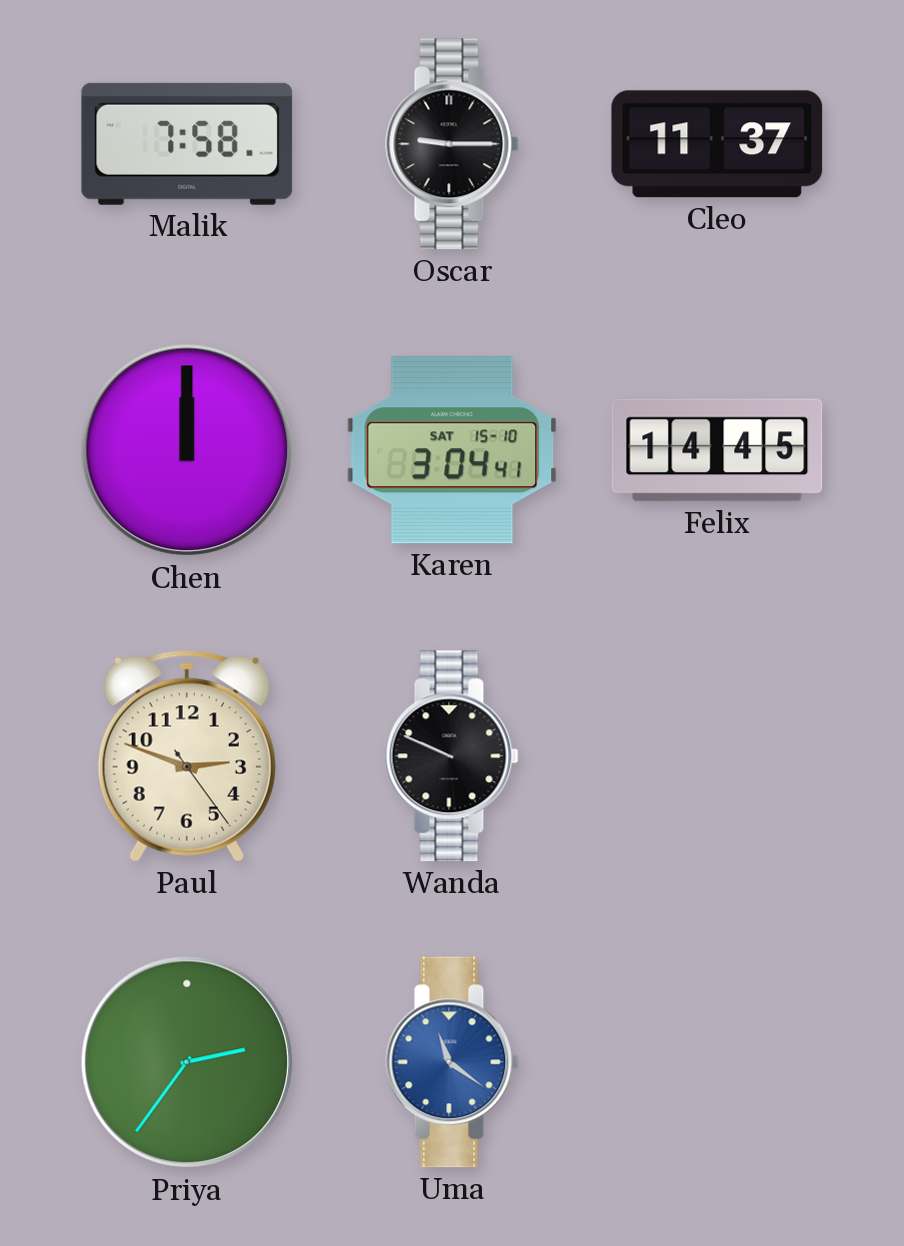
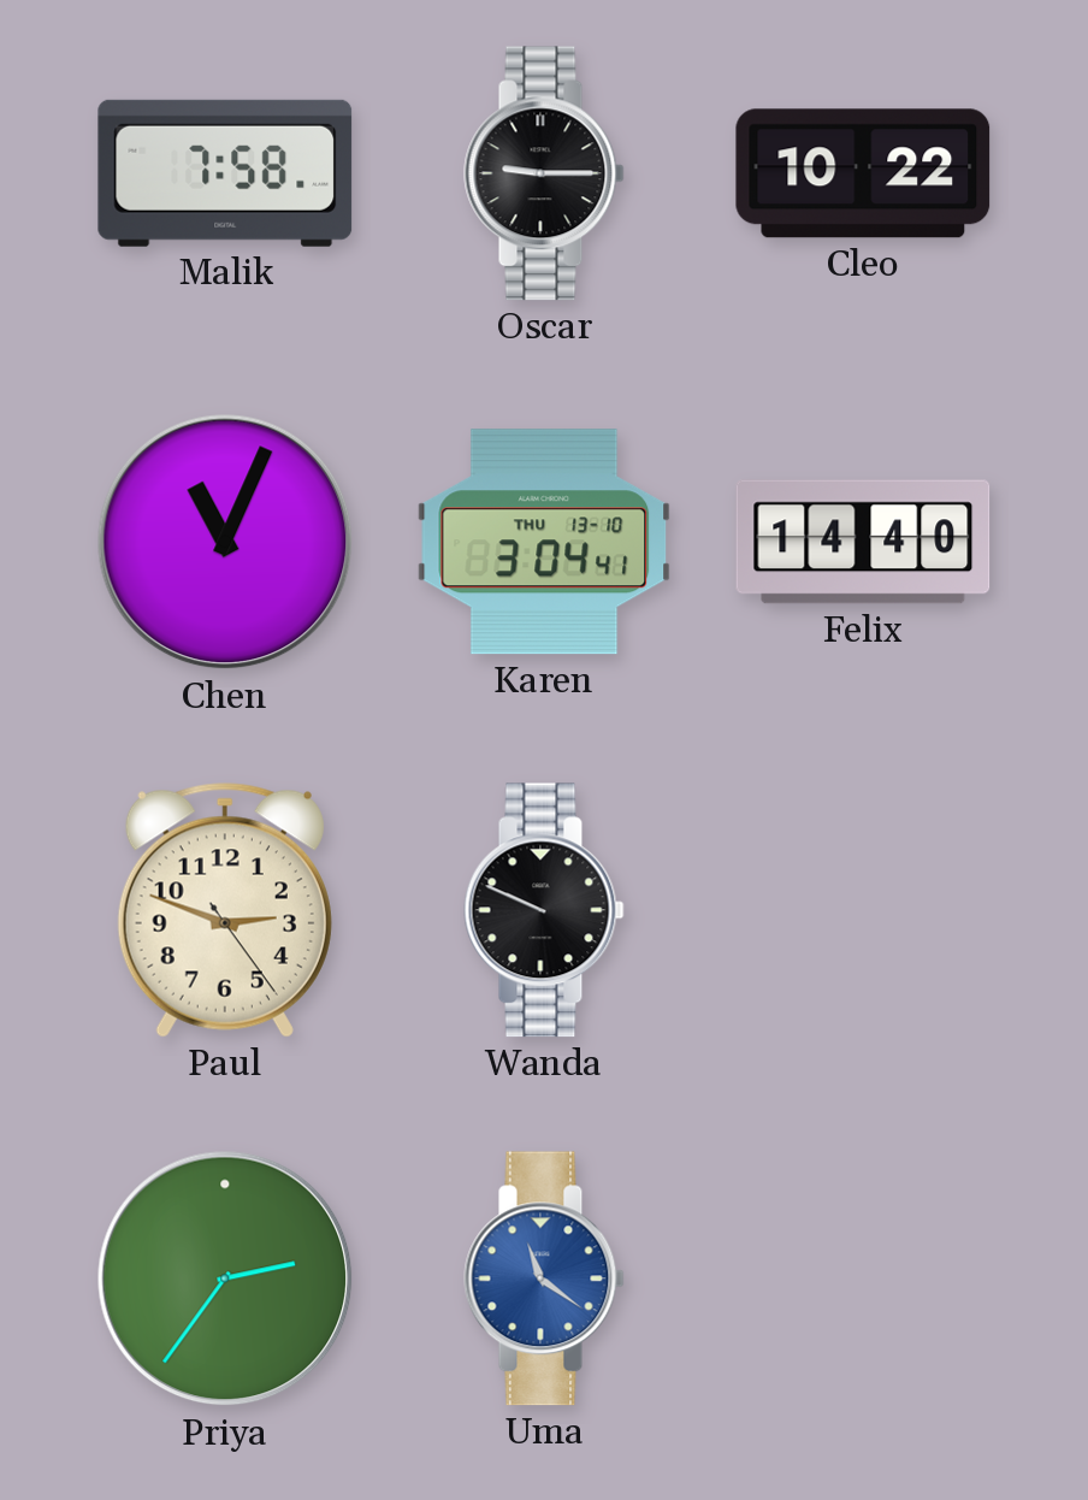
Cleo: 11:37 -> 10:22
Chen: 12:00 -> 11:04
Karen date: SAT 15-10 -> THU 13-10
Felix: 14:45 -> 14:40
